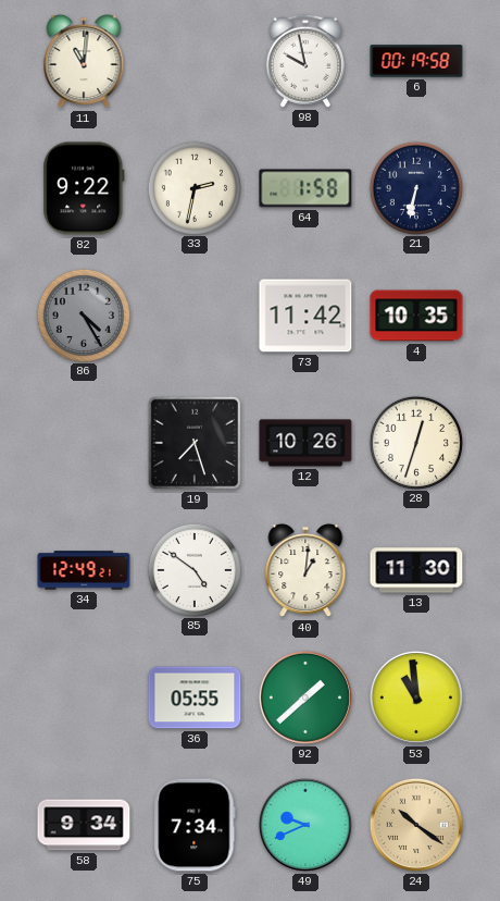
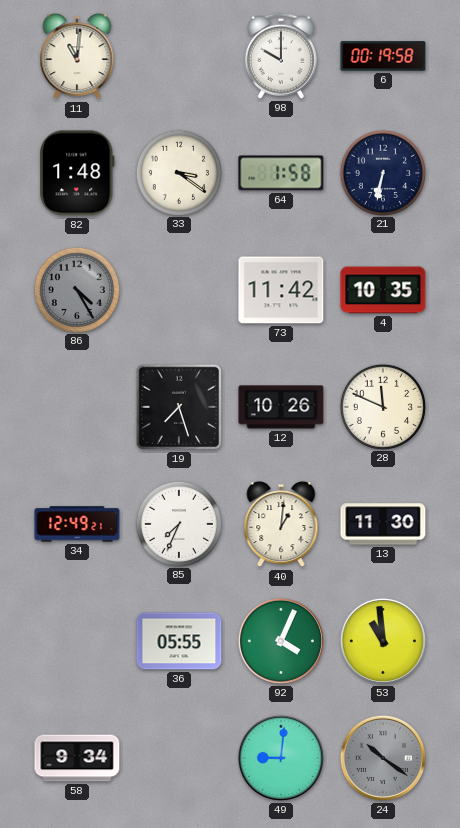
98: 9:58 -> 10:00
82: 9:22 -> 1:48
33: 2:32 -> 3:21
28: 12:33 -> 11:49
85: 4:51 -> 7:34
92: 1:38 -> 4:04
75: 7:34 -> none
49: 9:41 -> 9:01
24 dial: champagne -> grey
